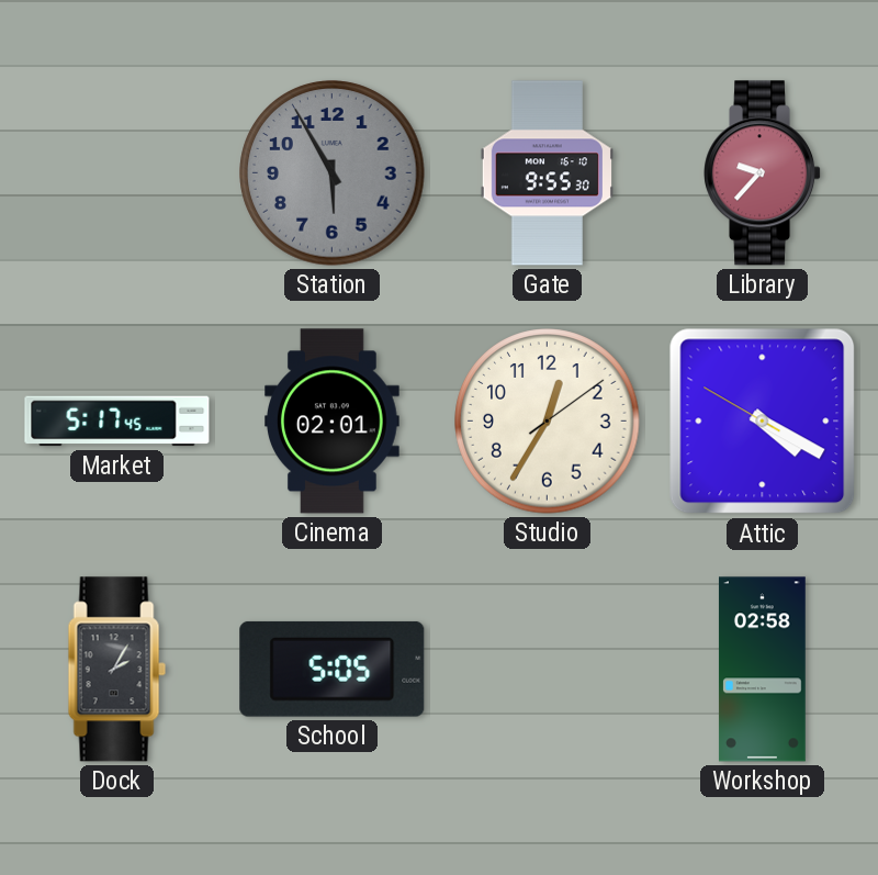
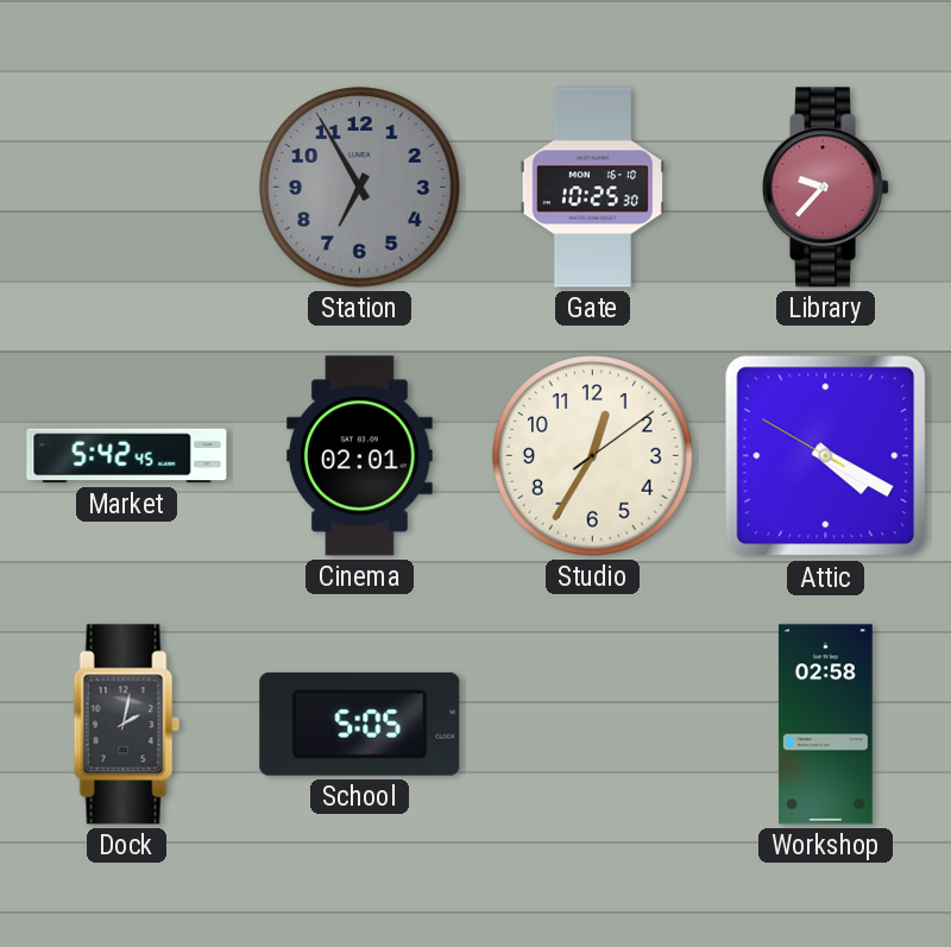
Station: 5:55 -> 6:55
Gate: 9:55 -> 10:25
Market: 5:17 -> 5:42
Dock: 2:05 -> 2:02
